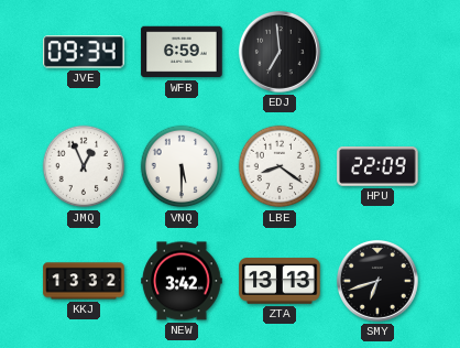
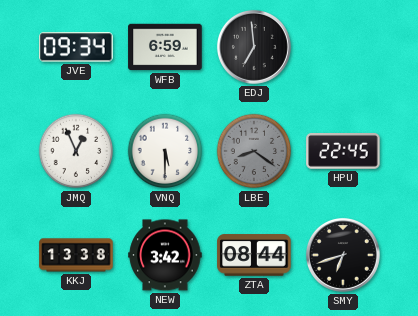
LBE dial: white -> grey
HPU: 22:09 -> 22:45
KKJ: 13:32 -> 13:38
ZTA: 13:13 -> 08:44
